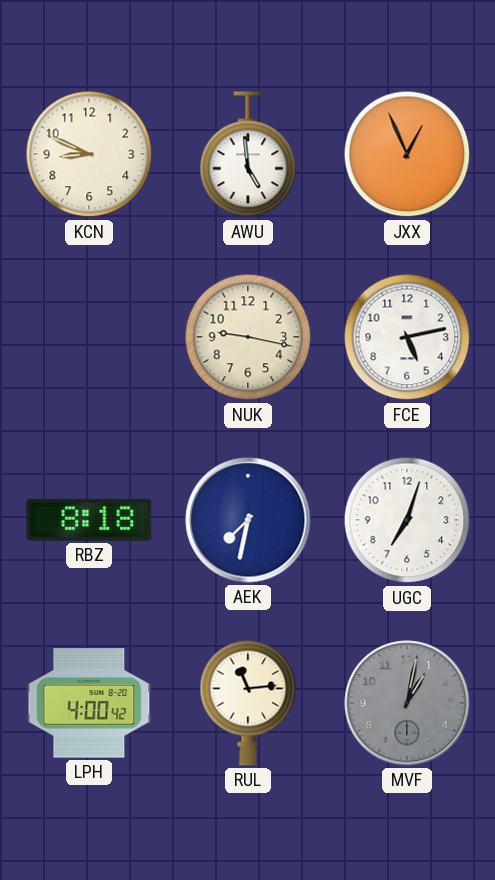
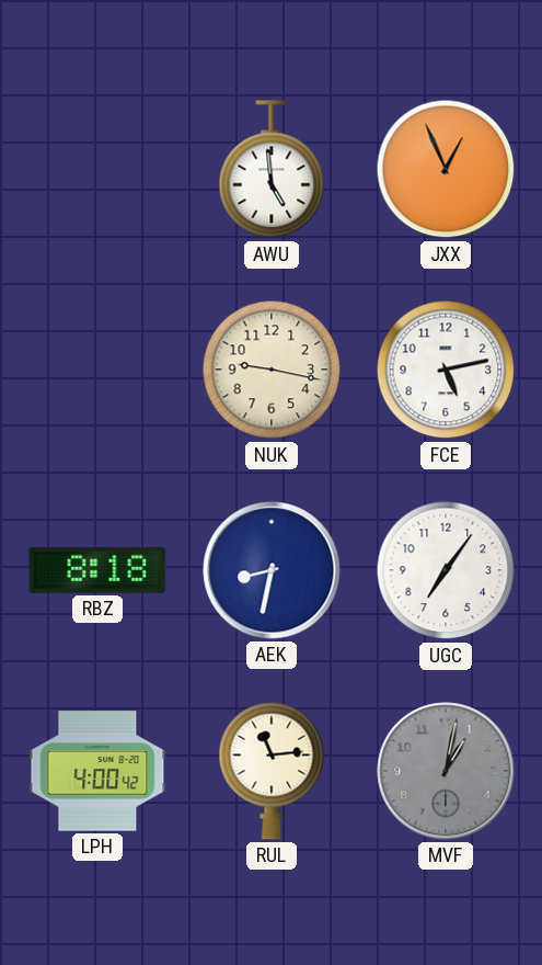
KCN: 8:49 -> none
AEK: 7:32 -> 8:32
UGC: 7:03 -> 7:06
